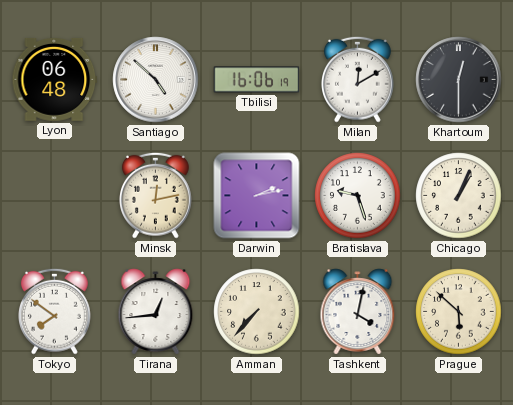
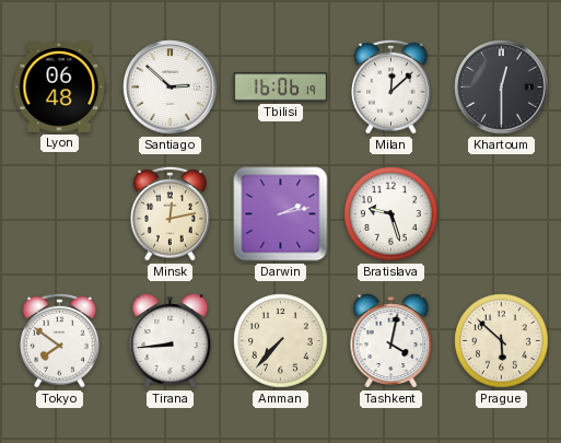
Santiago: 4:52 -> 2:52
Milan: 12:10 -> 12:08
Chicago: 1:04 -> none
Tirana: 12:44 -> 8:44
